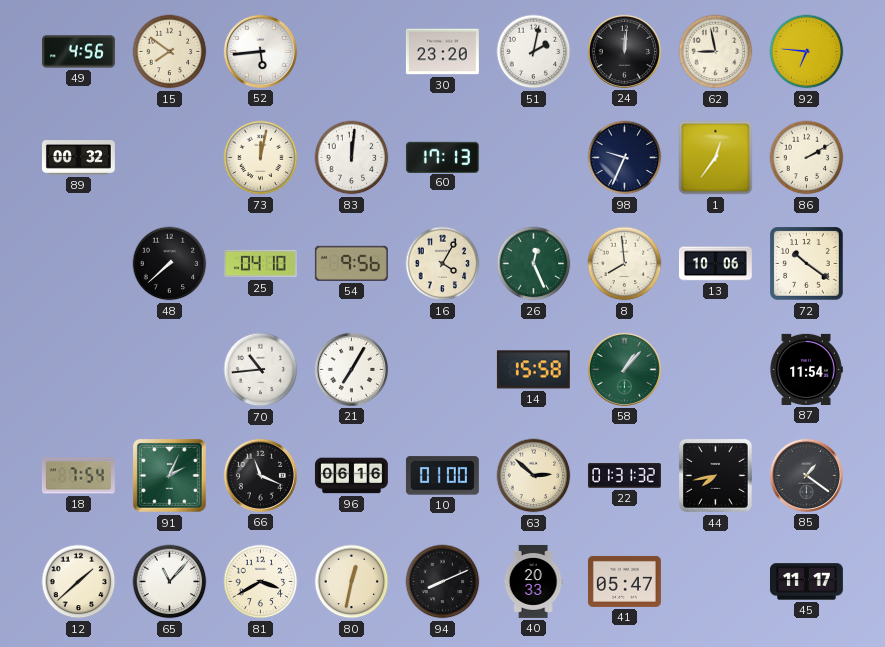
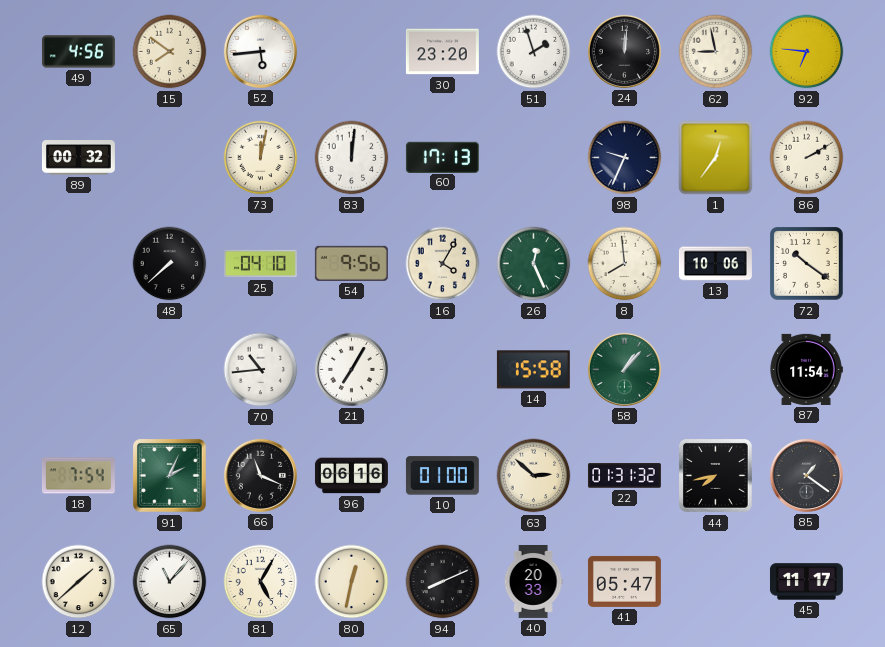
51: 2:02 -> 1:57
81: 3:40 -> 5:05
